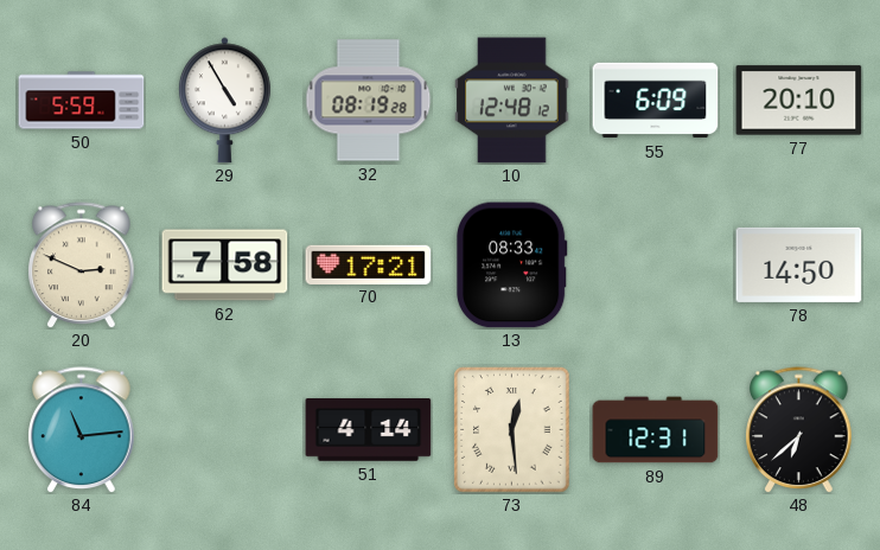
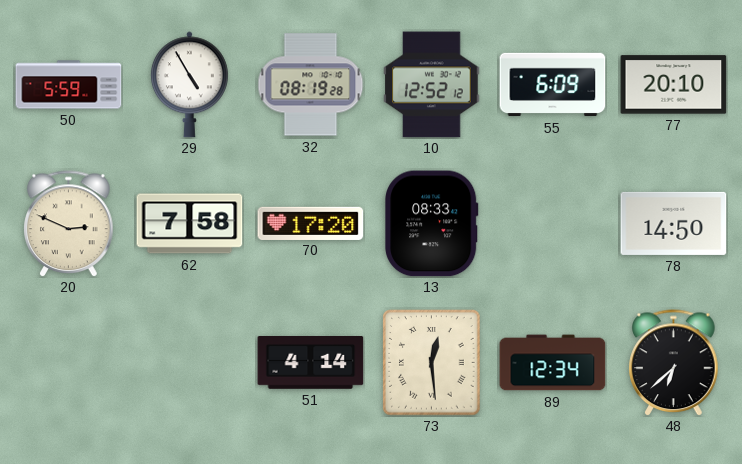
10: 12:48 -> 12:52
70: 17:21 -> 17:20
84: 11:14 -> none
89: 12:31 -> 12:34
